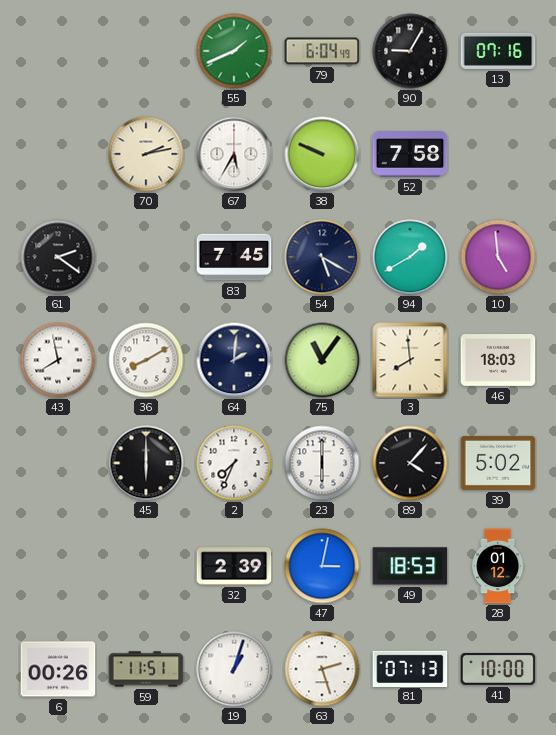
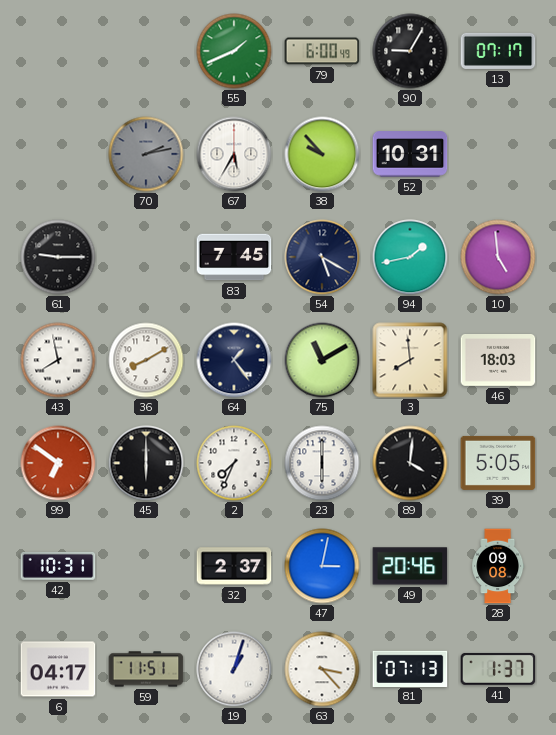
79: 6:04 -> 6:00
13: 07:16 -> 07:17
70 dial: cream -> grey
38: 9:49 -> 9:53
52: 7:58 -> 10:31
61: 2:21 -> 9:15
94: 1:40 -> 1:43
64: 2:01 -> 1:24
75: 11:06 -> 11:10
99: none -> 6:51
89: 4:07 -> 4:01
39: 5:02 -> 5:05
42: none -> 10:31
32: 2:39 -> 2:37
49: 18:53 -> 20:46
28: 01:12 -> 09:08
6: 00:26 -> 04:17
63: 2:27 -> 3:23
41: 10:00 -> 1:37
